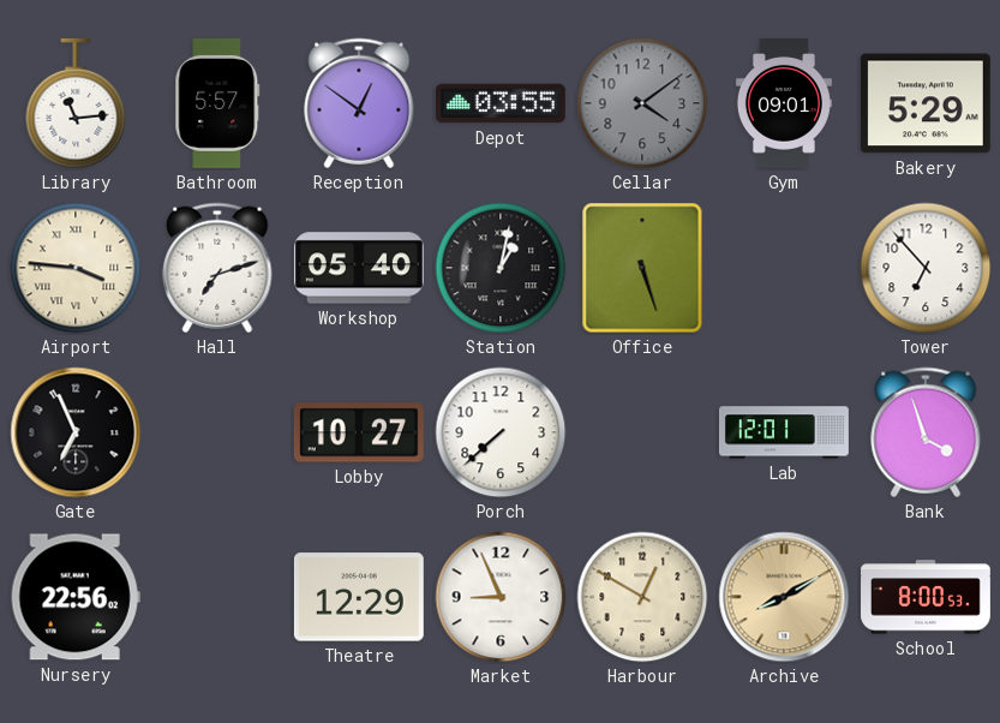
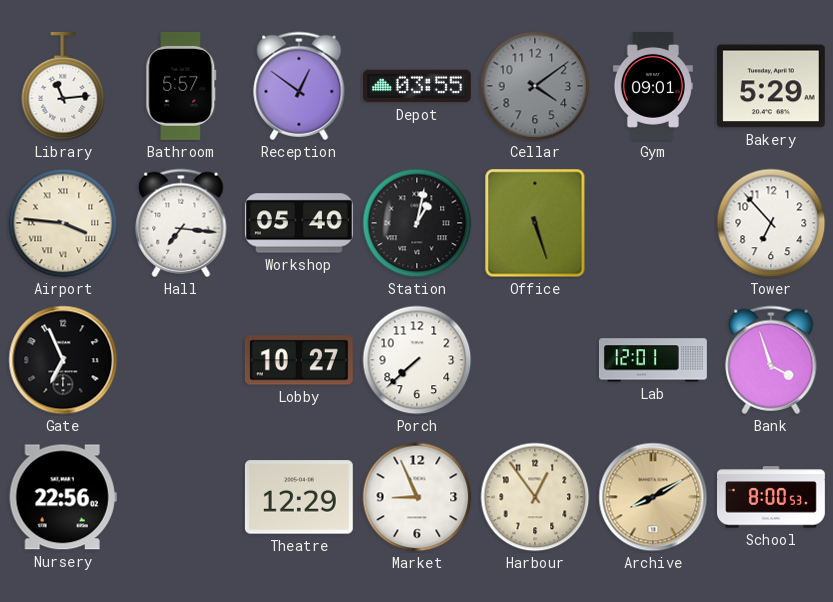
Hall: 7:12 -> 7:16
Harbour: 12:50 -> 12:54
